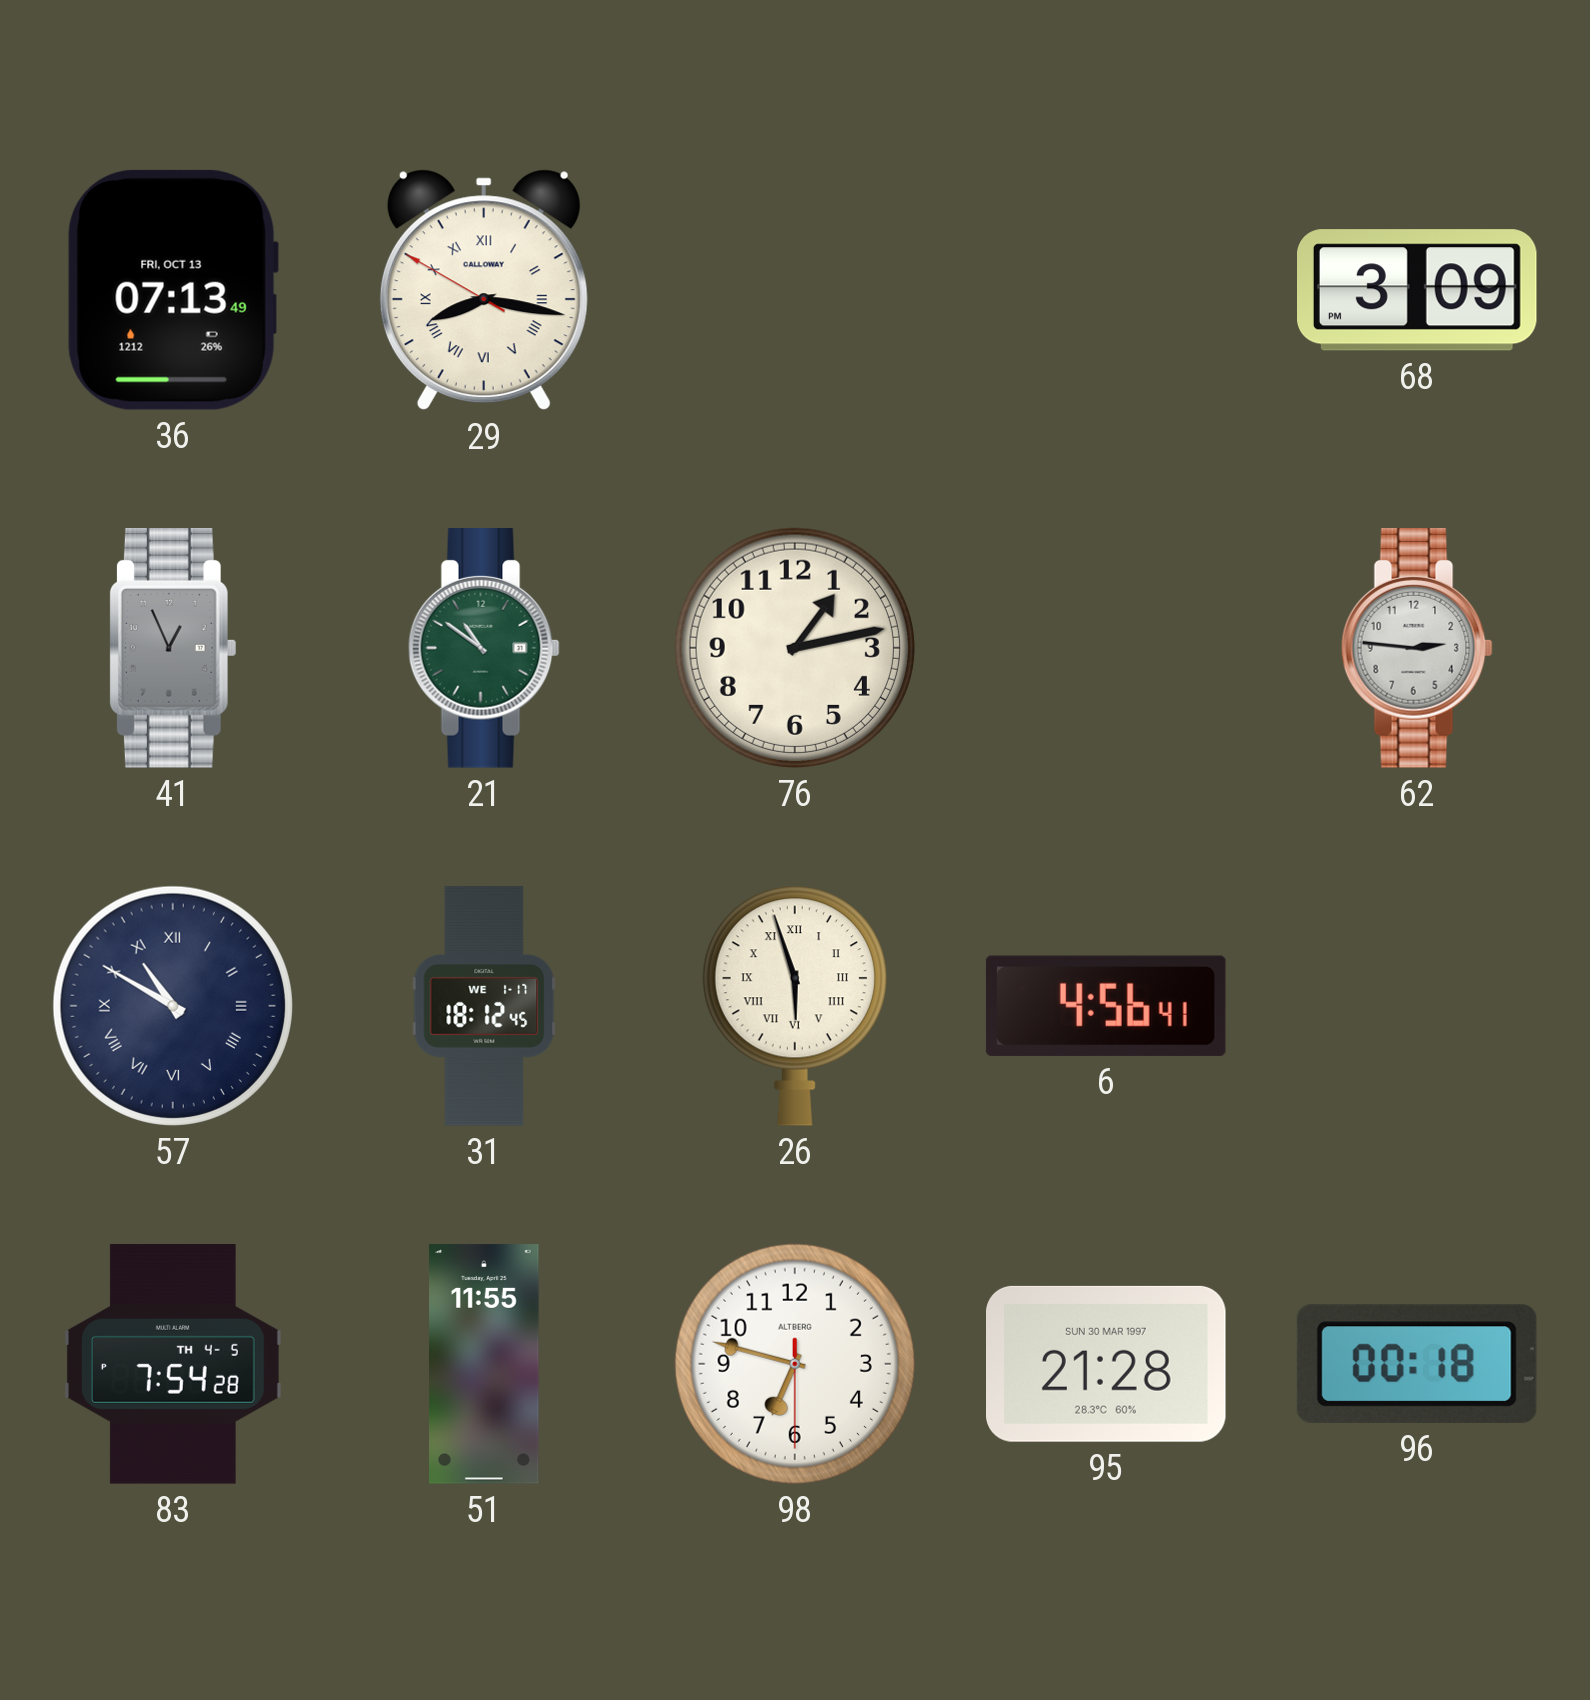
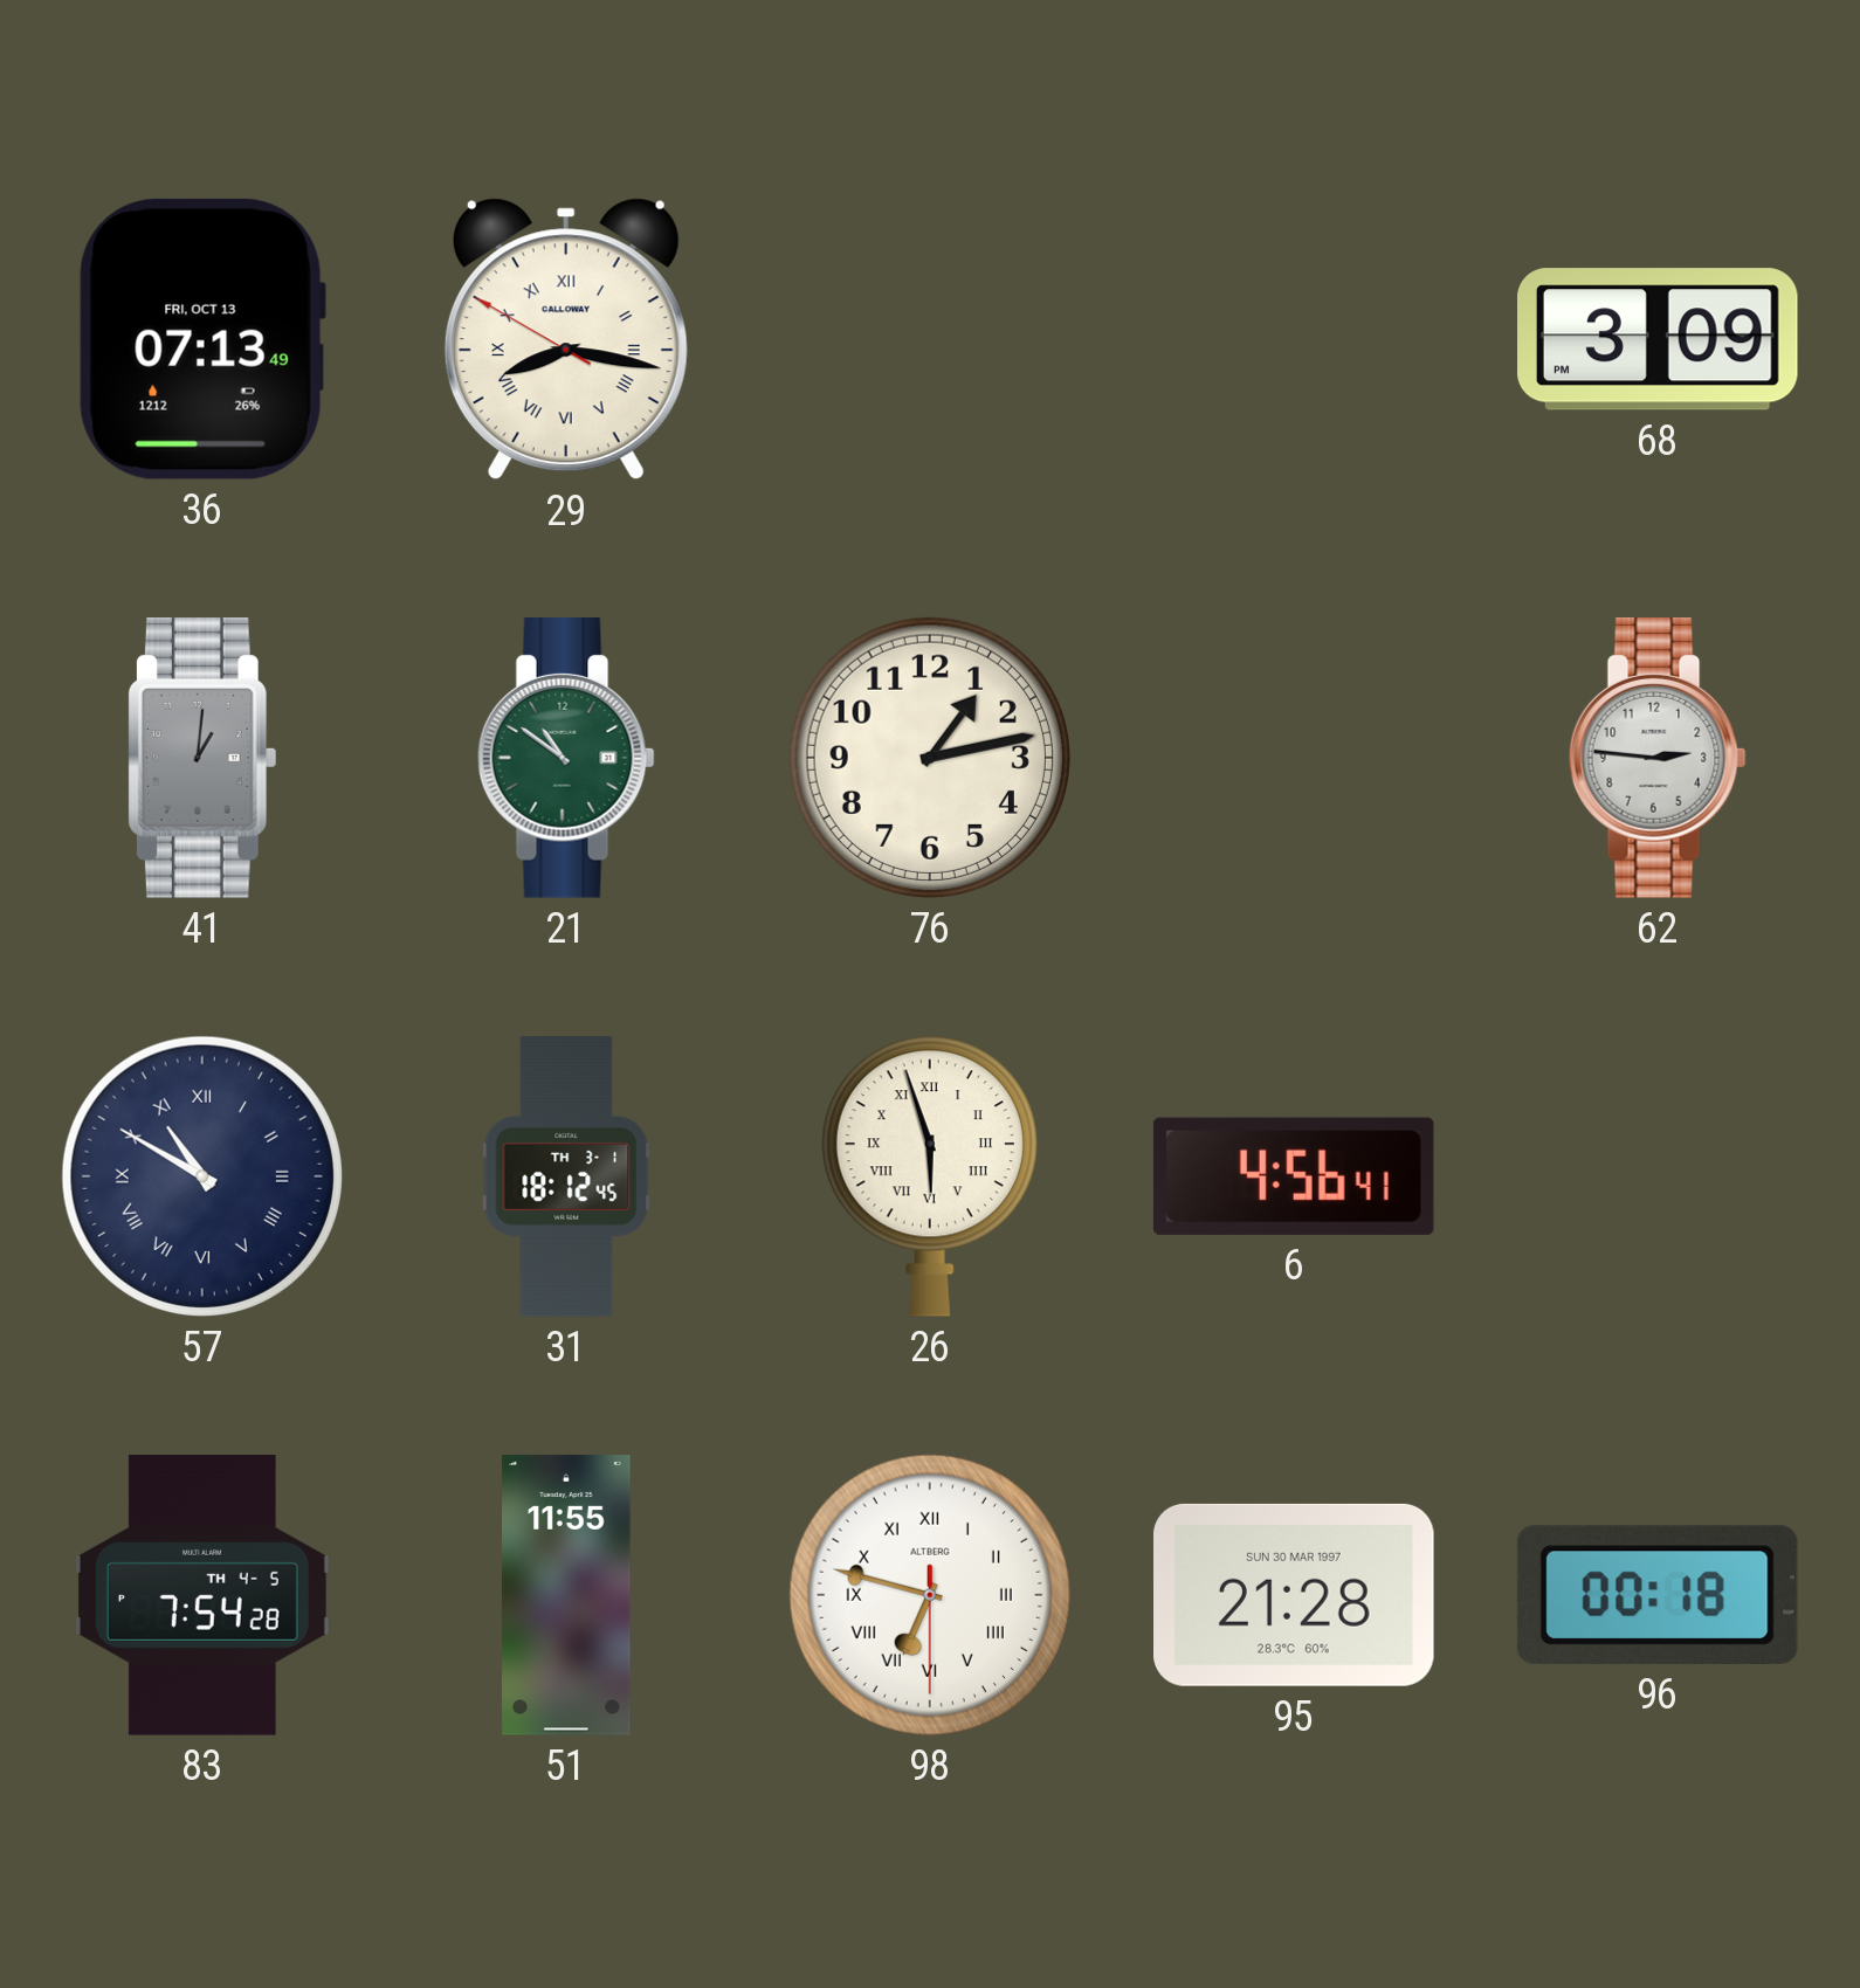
41: 12:56 -> 1:01
31 date: WE 1-17 -> TH 3-1
98 numerals: Arabic -> Roman
